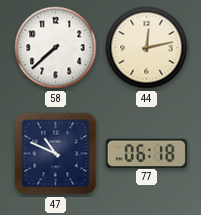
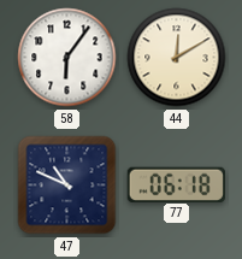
58: 7:38 -> 6:06
44: 12:13 -> 12:10
